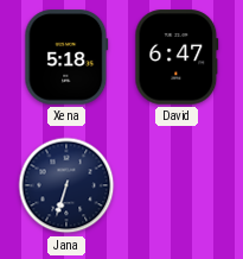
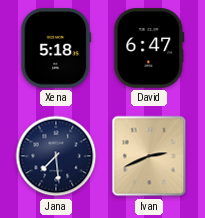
Jana: 6:33 -> 7:29
Ivan: none -> 2:41
